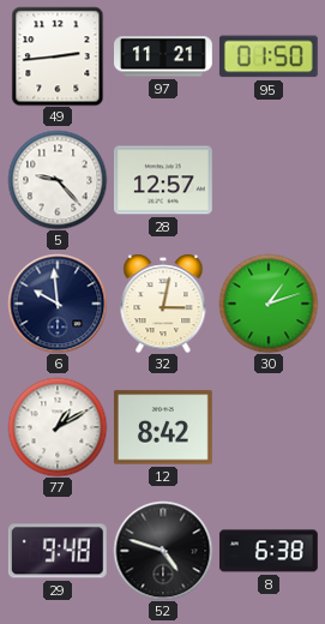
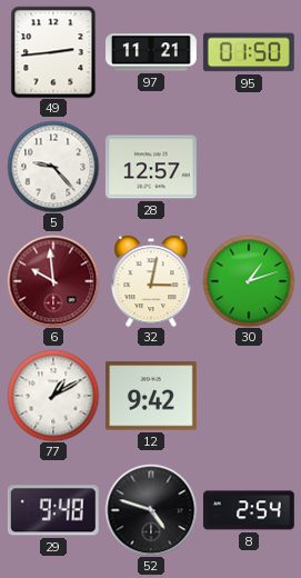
6 dial: navy -> burgundy
12: 8:42 -> 9:42
8: 6:38 -> 2:54
